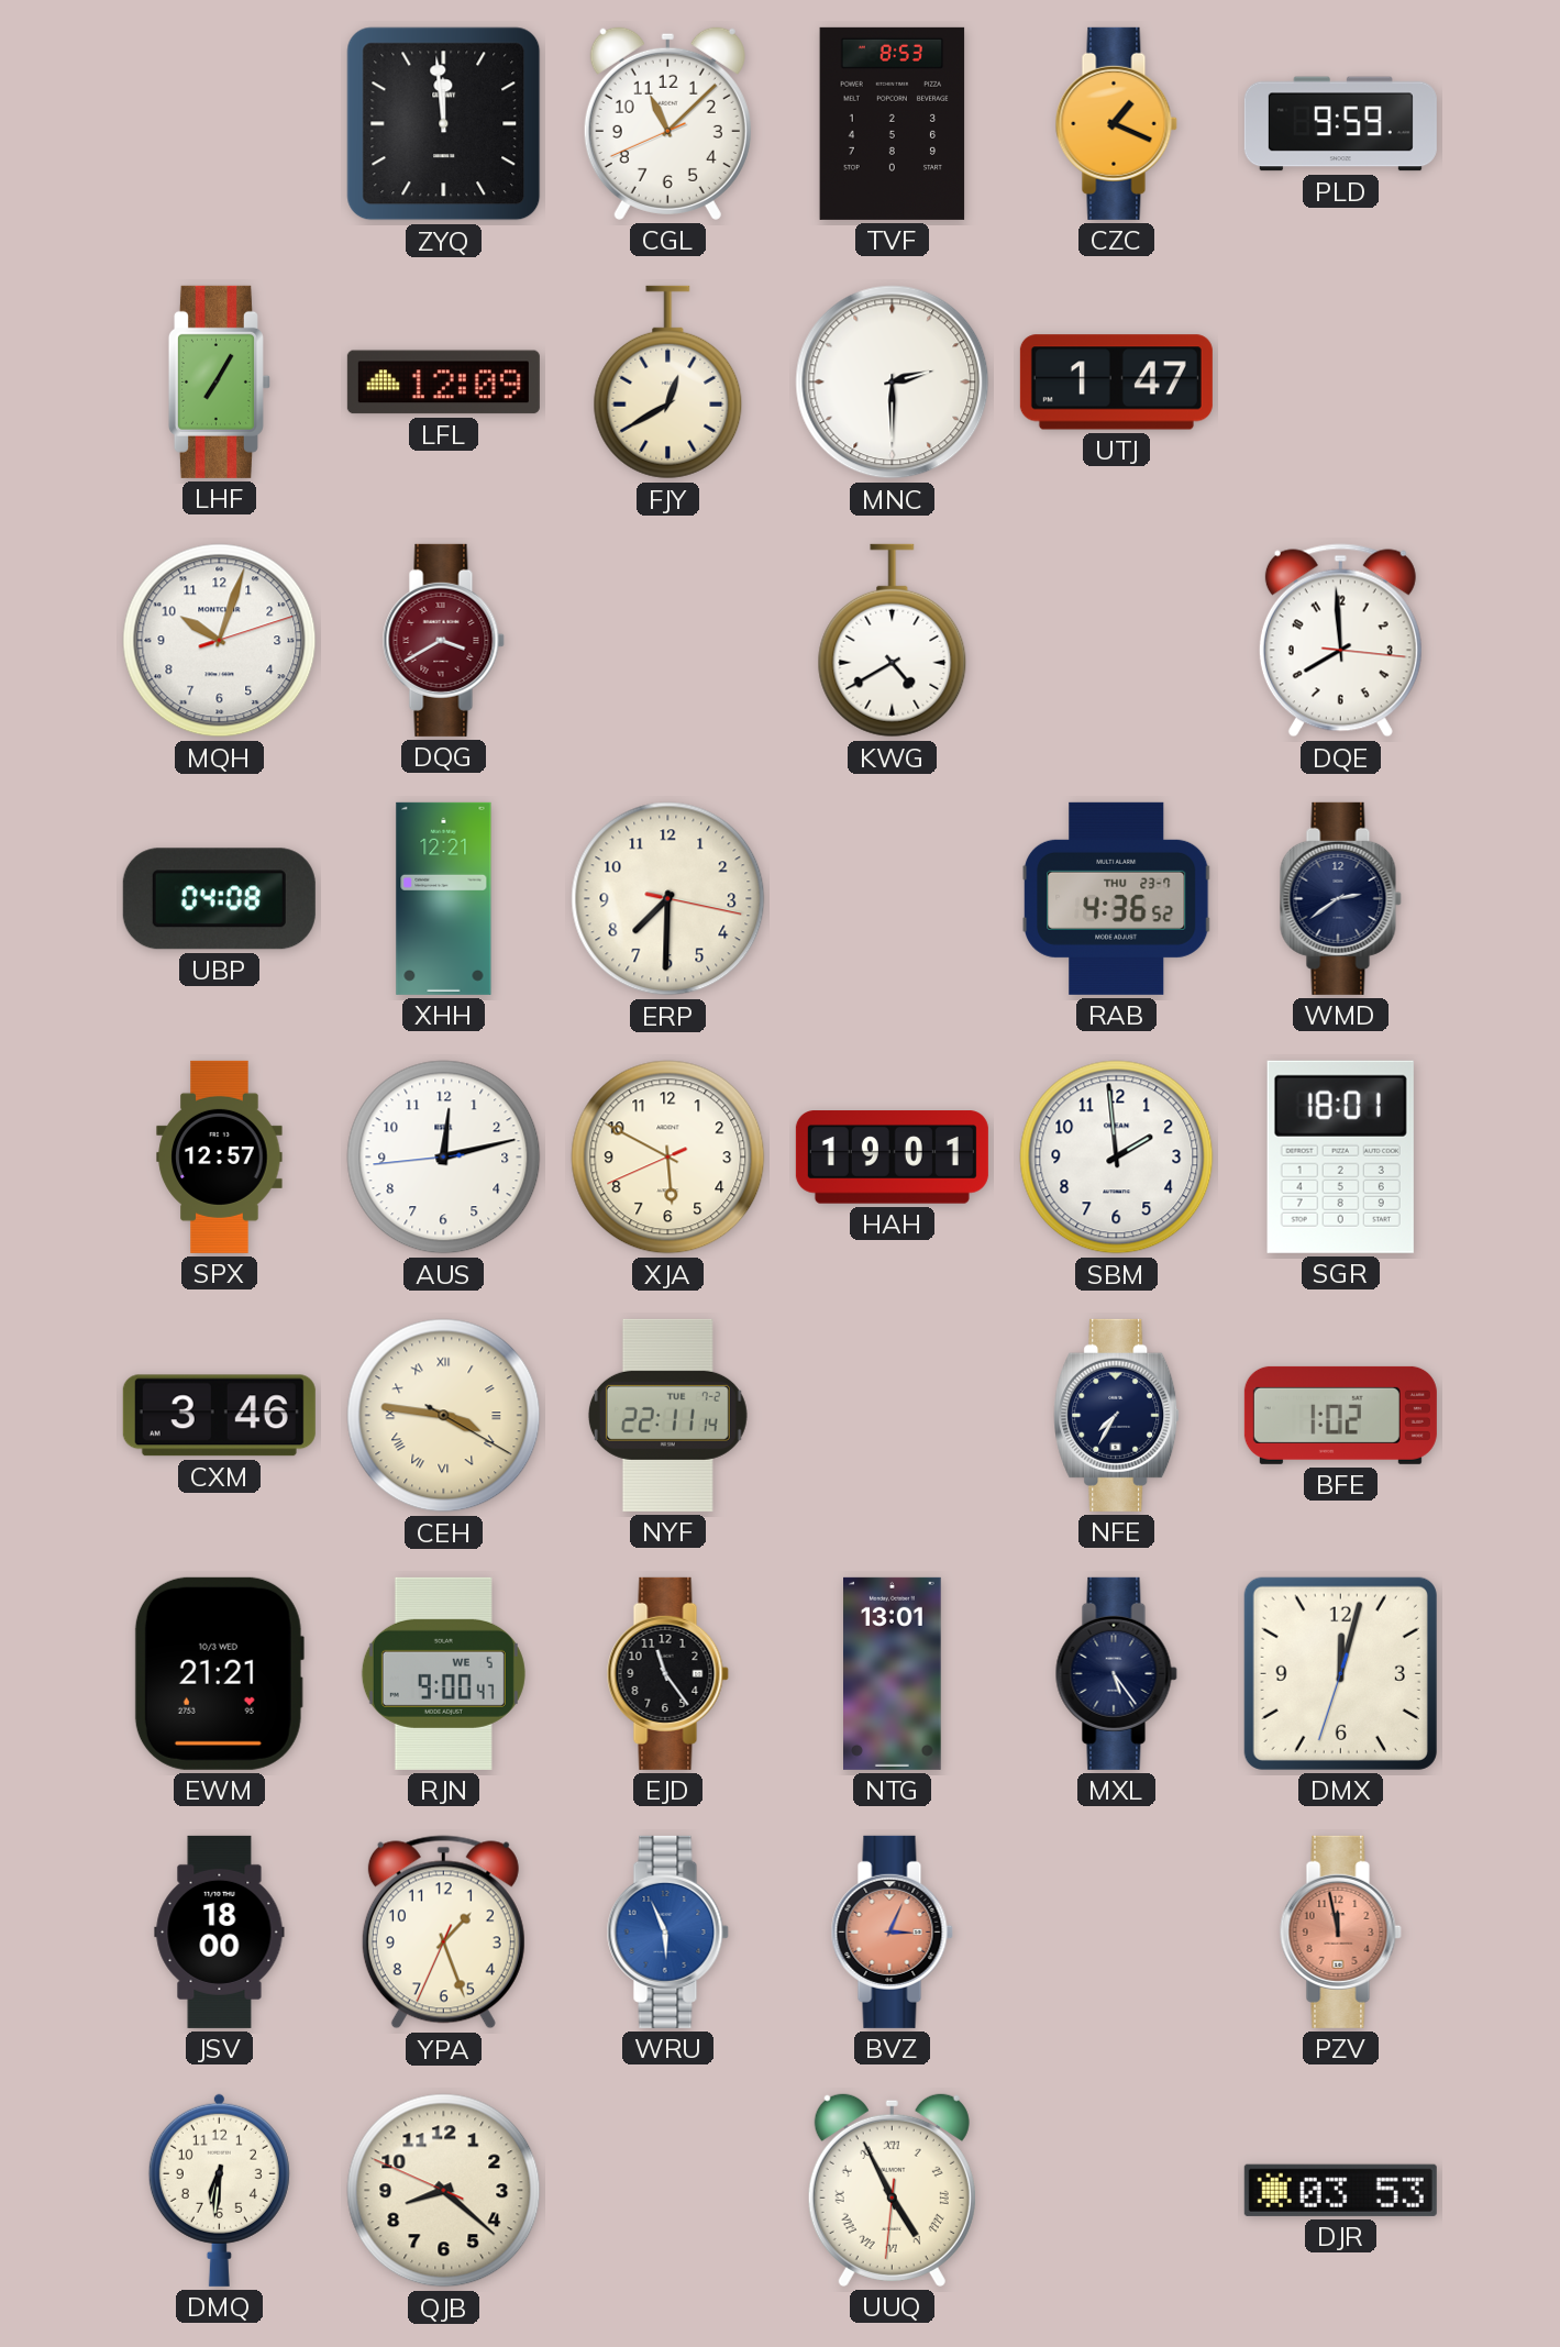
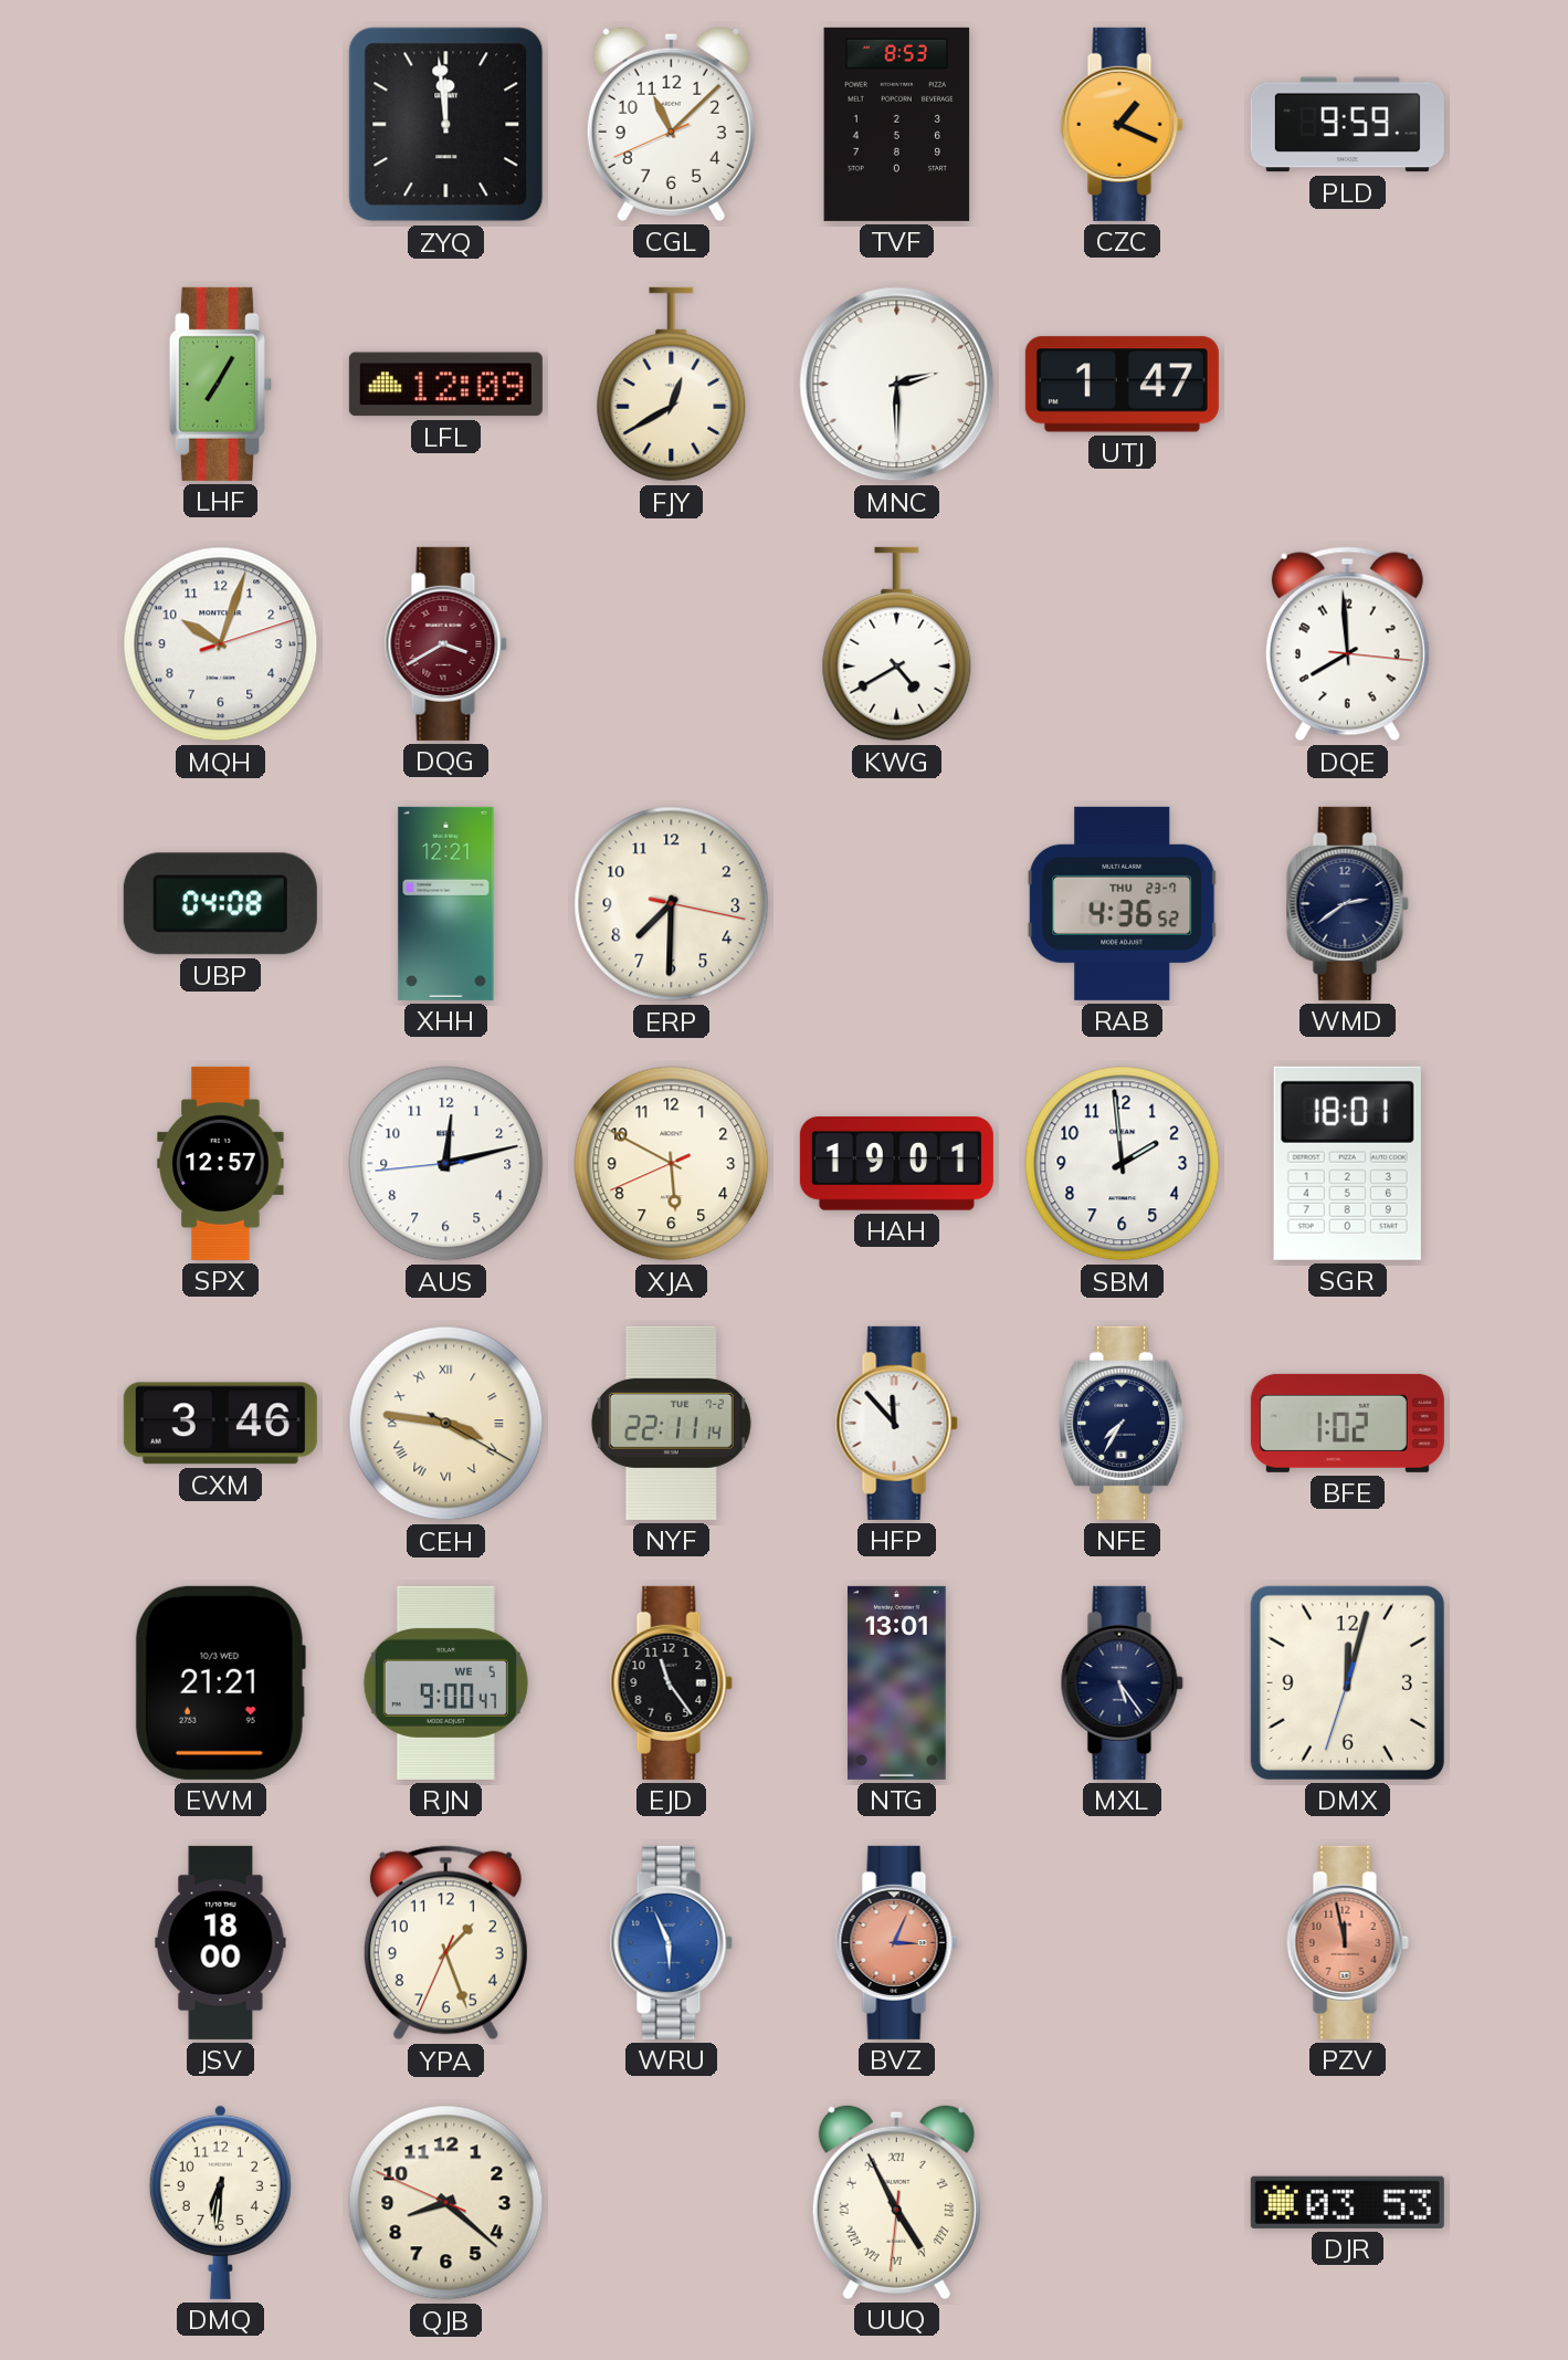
HFP: none -> 11:53
